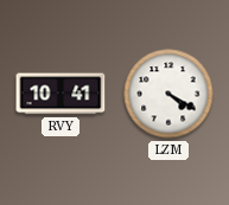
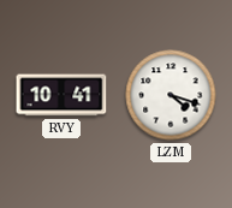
LZM: 4:20 -> 4:18
